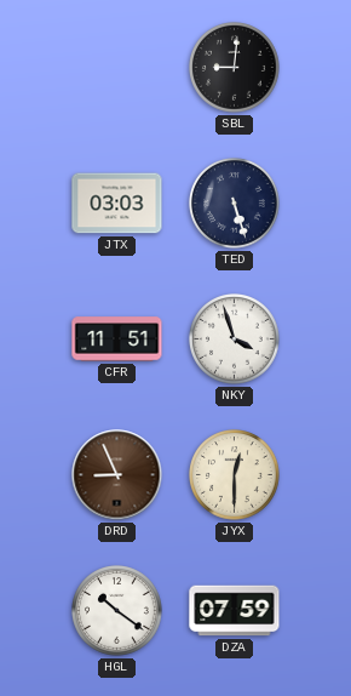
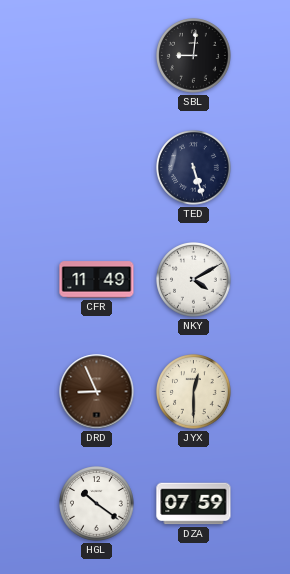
JTX: 03:03 -> none
CFR: 11:51 -> 11:49
NKY: 3:57 -> 4:10
